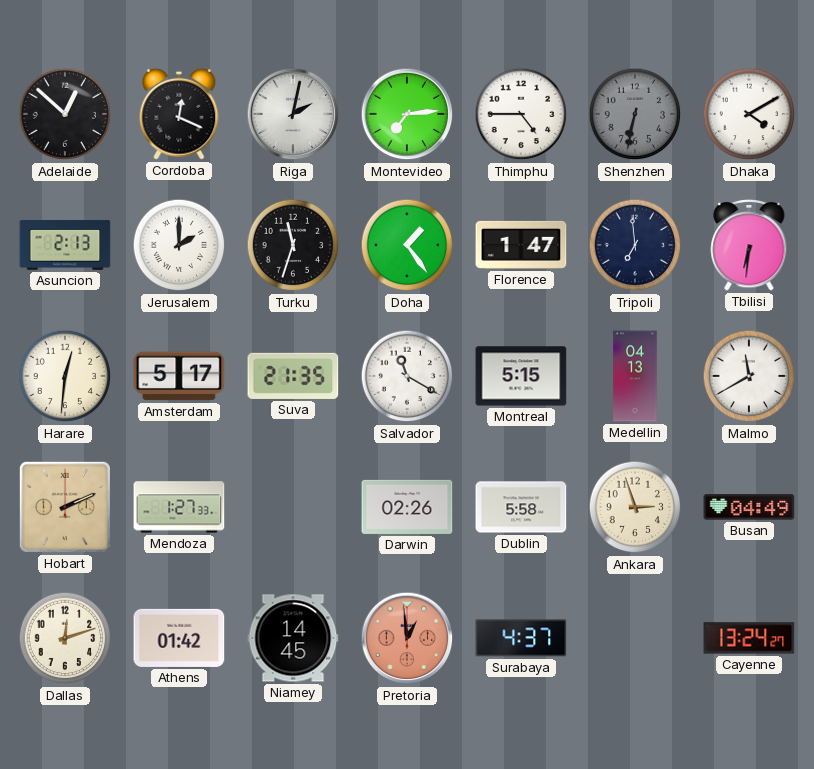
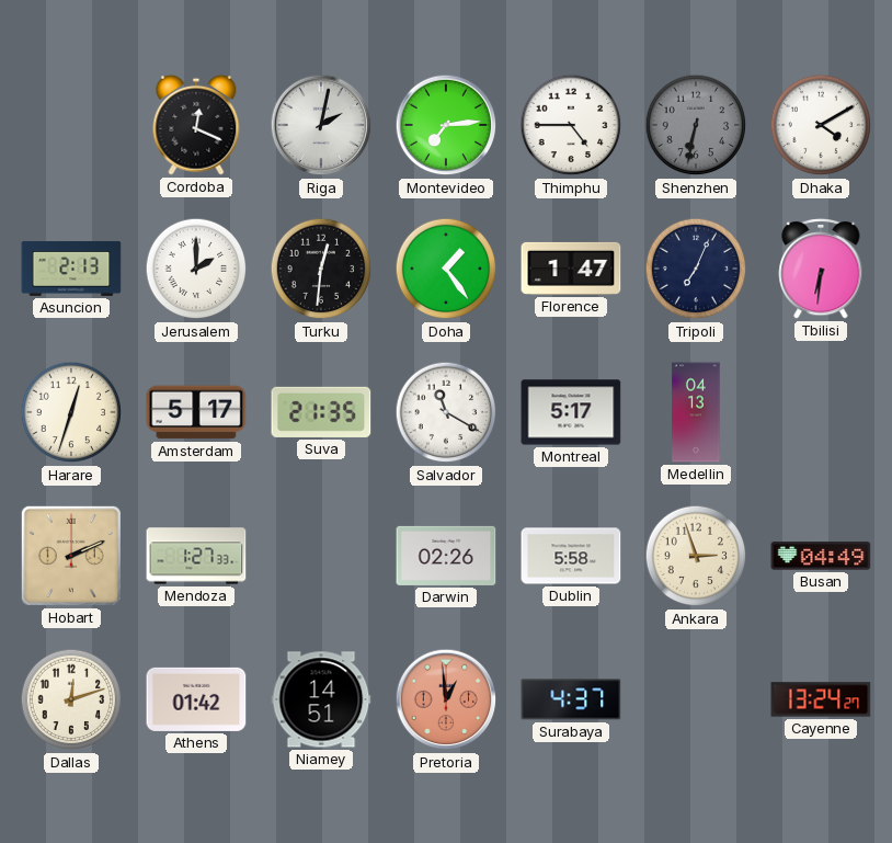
Adelaide: 12:52 -> none
Turku: 11:33 -> 12:31
Tripoli: 6:59 -> 7:04
Harare: 12:31 -> 12:33
Montreal: 5:15 -> 5:17
Malmo: 11:40 -> none
Niamey: 14:45 -> 14:51
